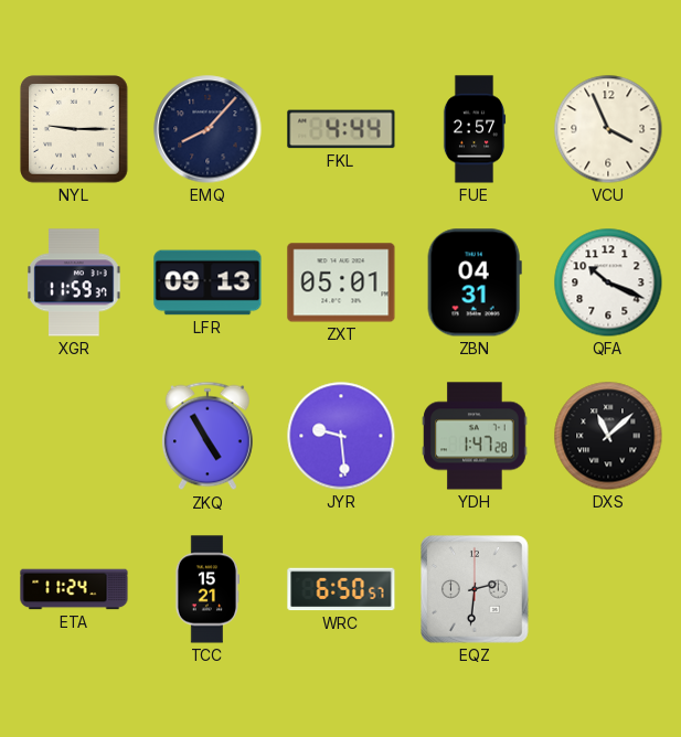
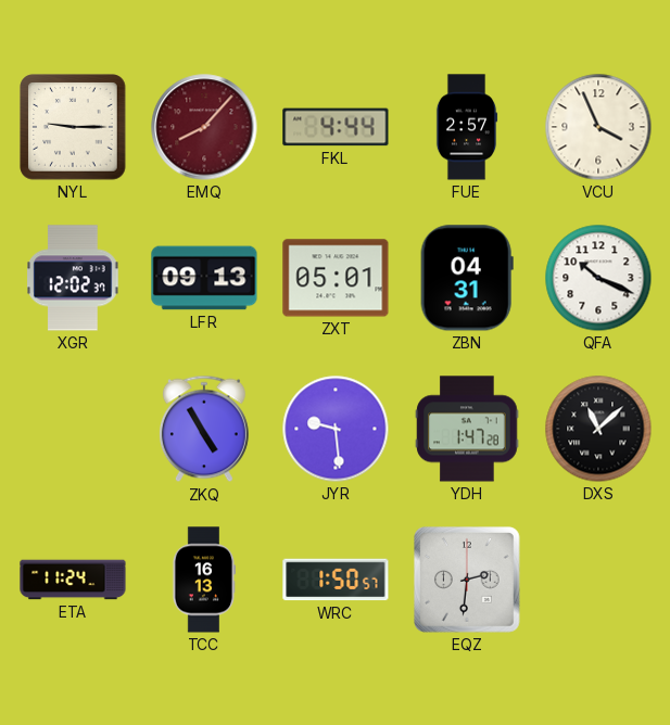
EMQ dial: navy -> burgundy
XGR: 11:59 -> 12:02
TCC: 15:21 -> 16:13
WRC: 6:50 -> 1:50
